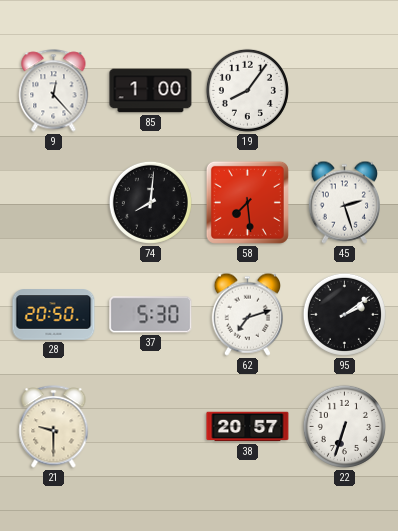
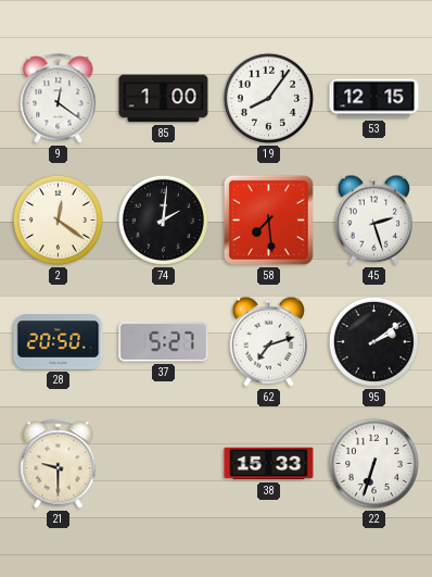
9: 12:23 -> 12:21
53: none -> 12:15
2: none -> 12:21
74: 8:01 -> 2:01
37: 5:30 -> 5:27
38: 20:57 -> 15:33
